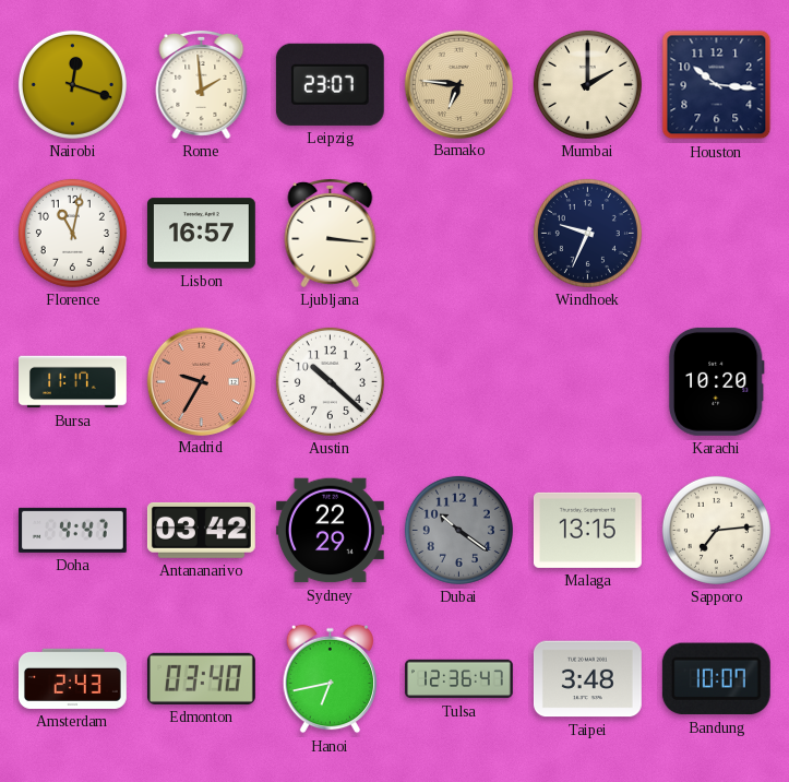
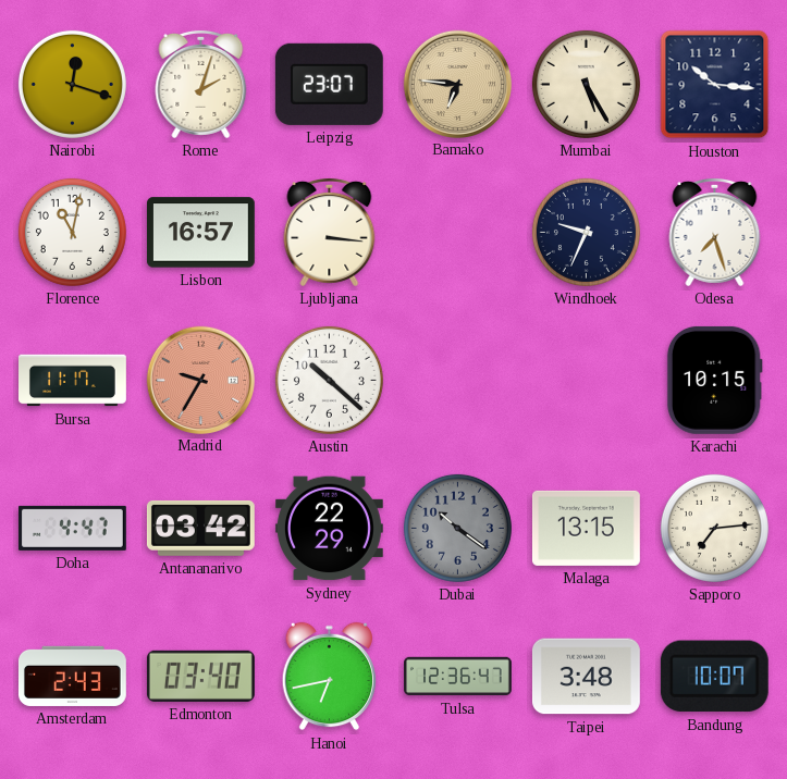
Rome: 1:59 -> 2:03
Mumbai: 2:00 -> 5:25
Odesa: none -> 7:27
Karachi: 10:20 -> 10:15
